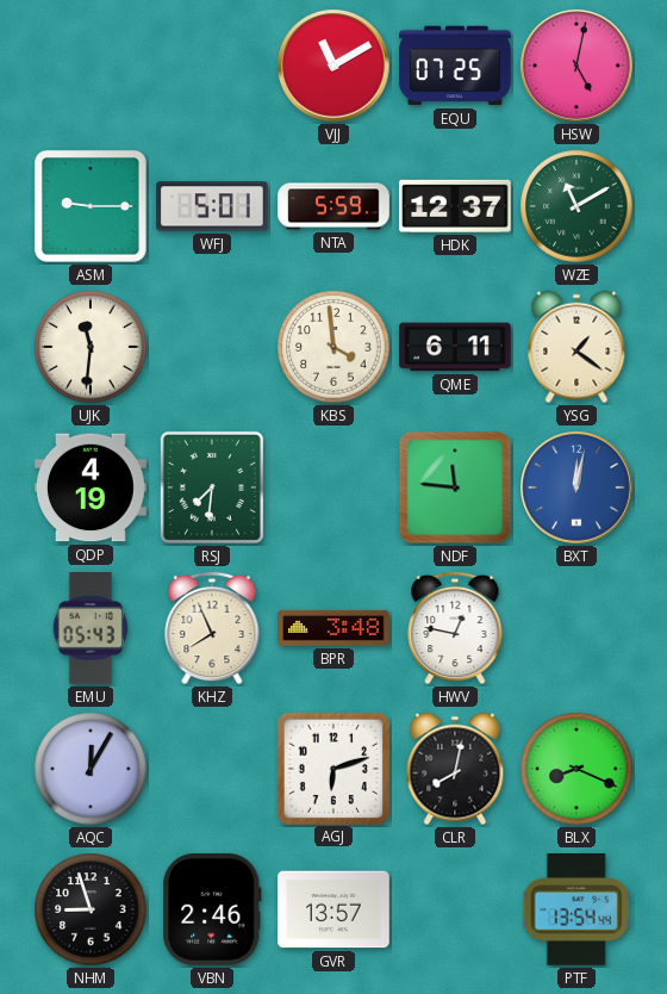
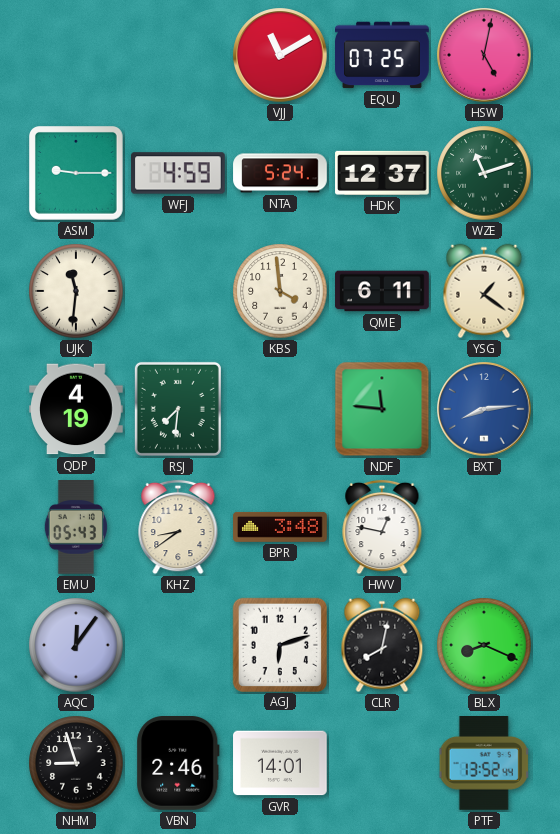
WFJ: 5:01 -> 4:59
NTA: 5:59 -> 5:24
WZE: 11:10 -> 11:12
BXT: 12:02 -> 8:14
KHZ: 7:56 -> 8:39
AQC: 12:05 -> 12:06
GVR: 13:57 -> 14:01
PTF: 13:54 -> 13:52
